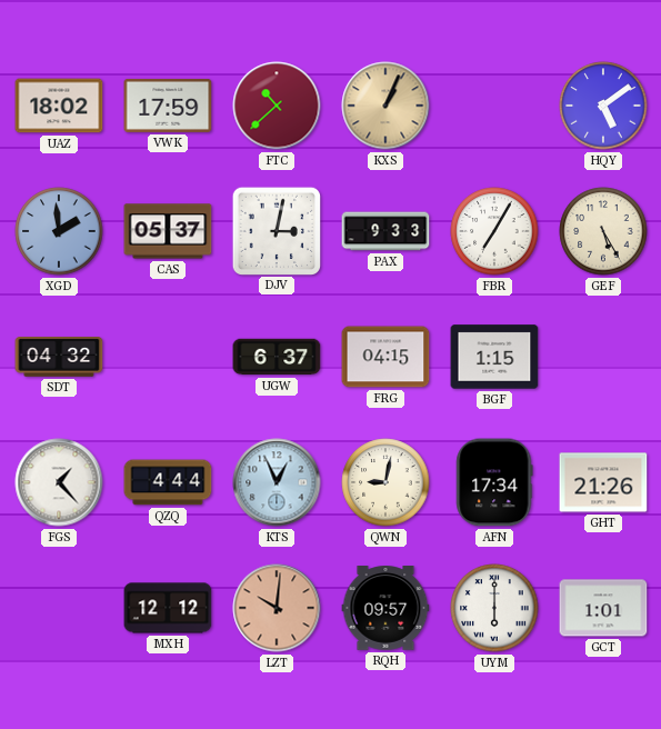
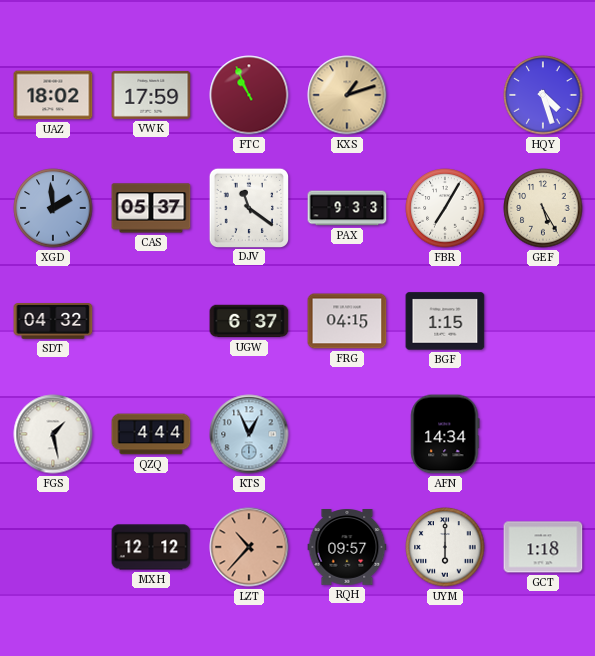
FTC: 10:38 -> 10:56
KXS: 1:04 -> 1:12
HQY: 5:09 -> 4:27
DJV: 3:02 -> 11:21
FGS: 1:23 -> 1:28
QWN: 9:02 -> none
AFN: 17:34 -> 14:34
GHT: 21:26 -> none
LZT: 10:01 -> 10:37
GCT: 1:01 -> 1:18
